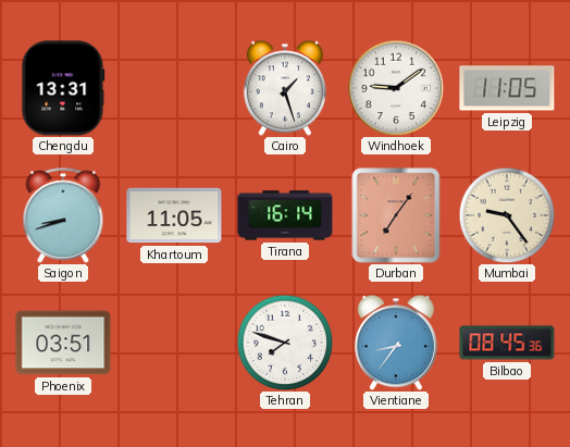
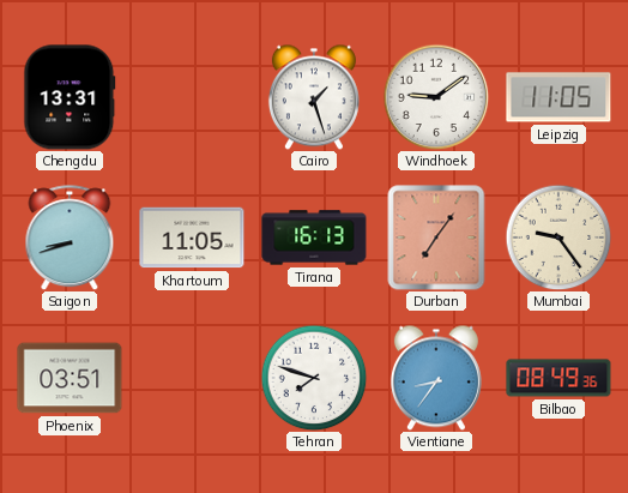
Tirana: 16:14 -> 16:13
Bilbao: 08:45 -> 08:49
